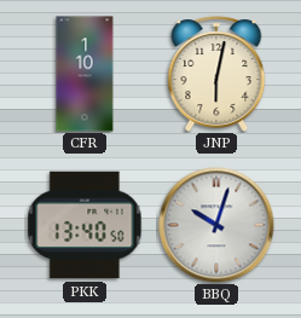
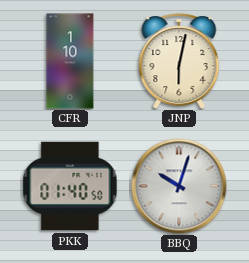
PKK: 13:40 -> 01:40
